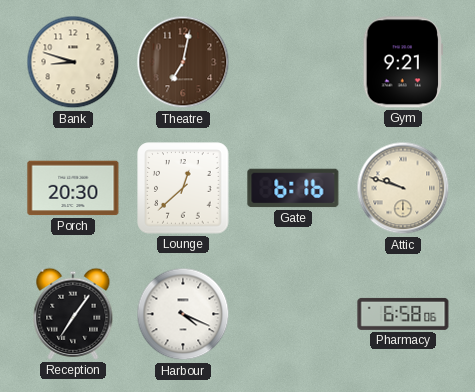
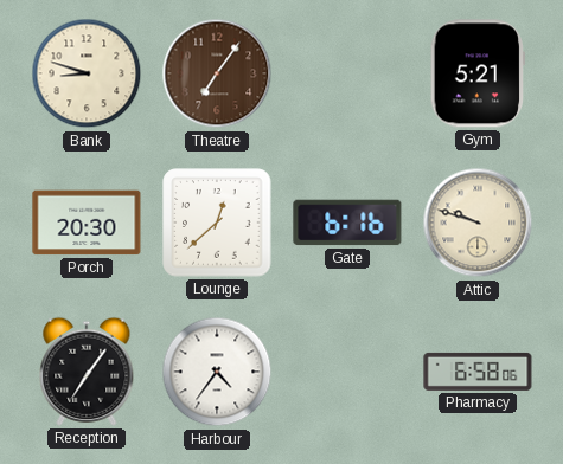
Theatre: 7:02 -> 7:06
Gym: 9:21 -> 5:21
Harbour: 4:19 -> 4:36
